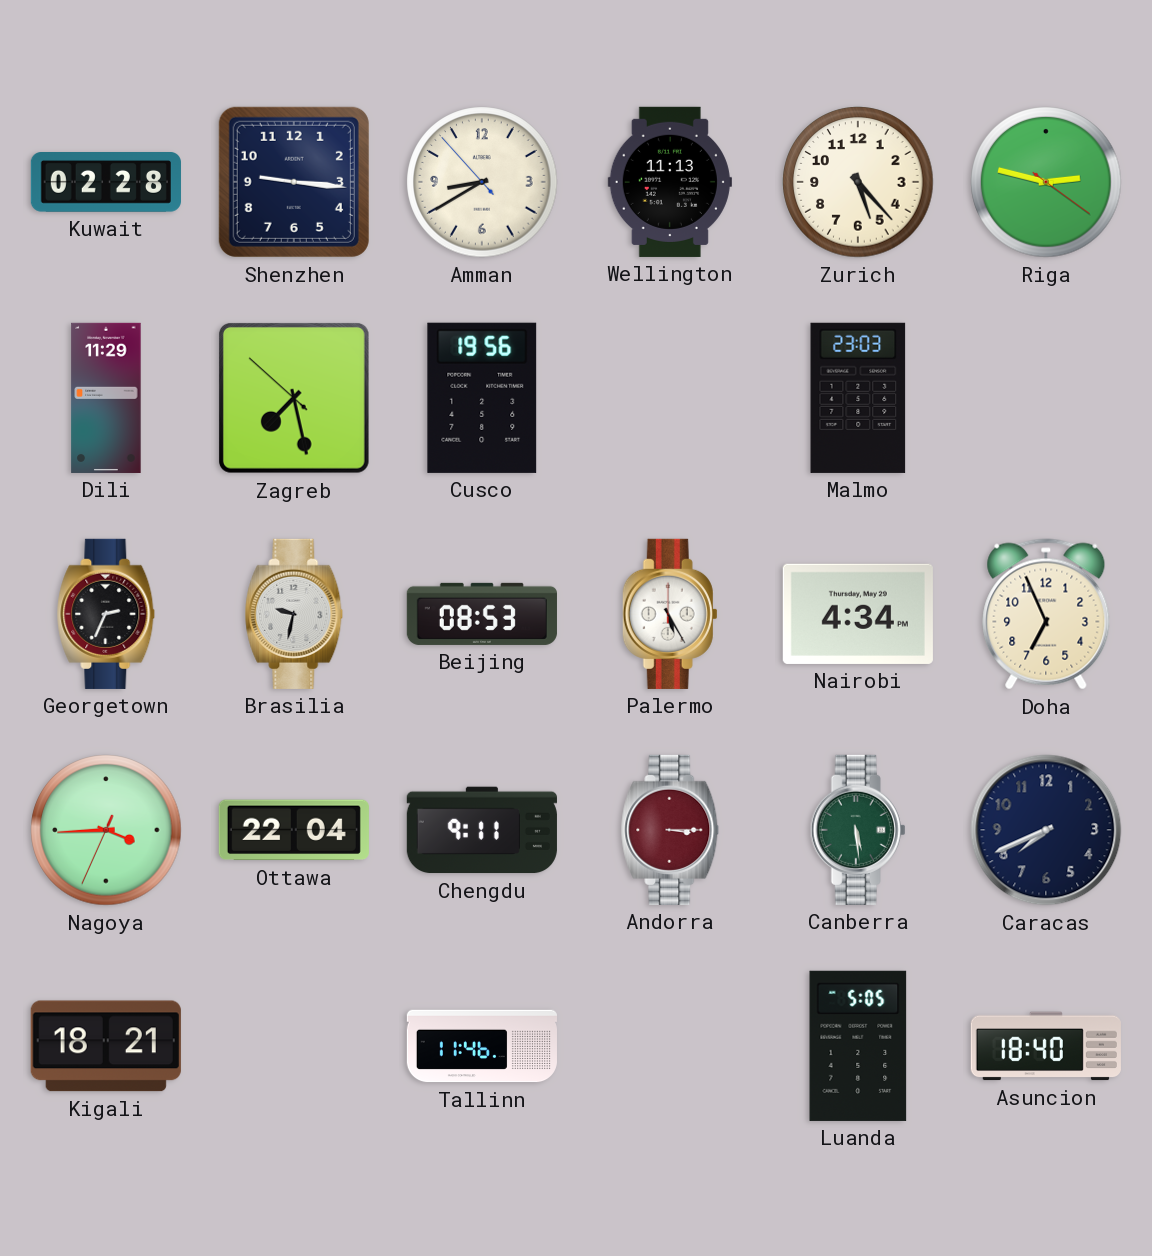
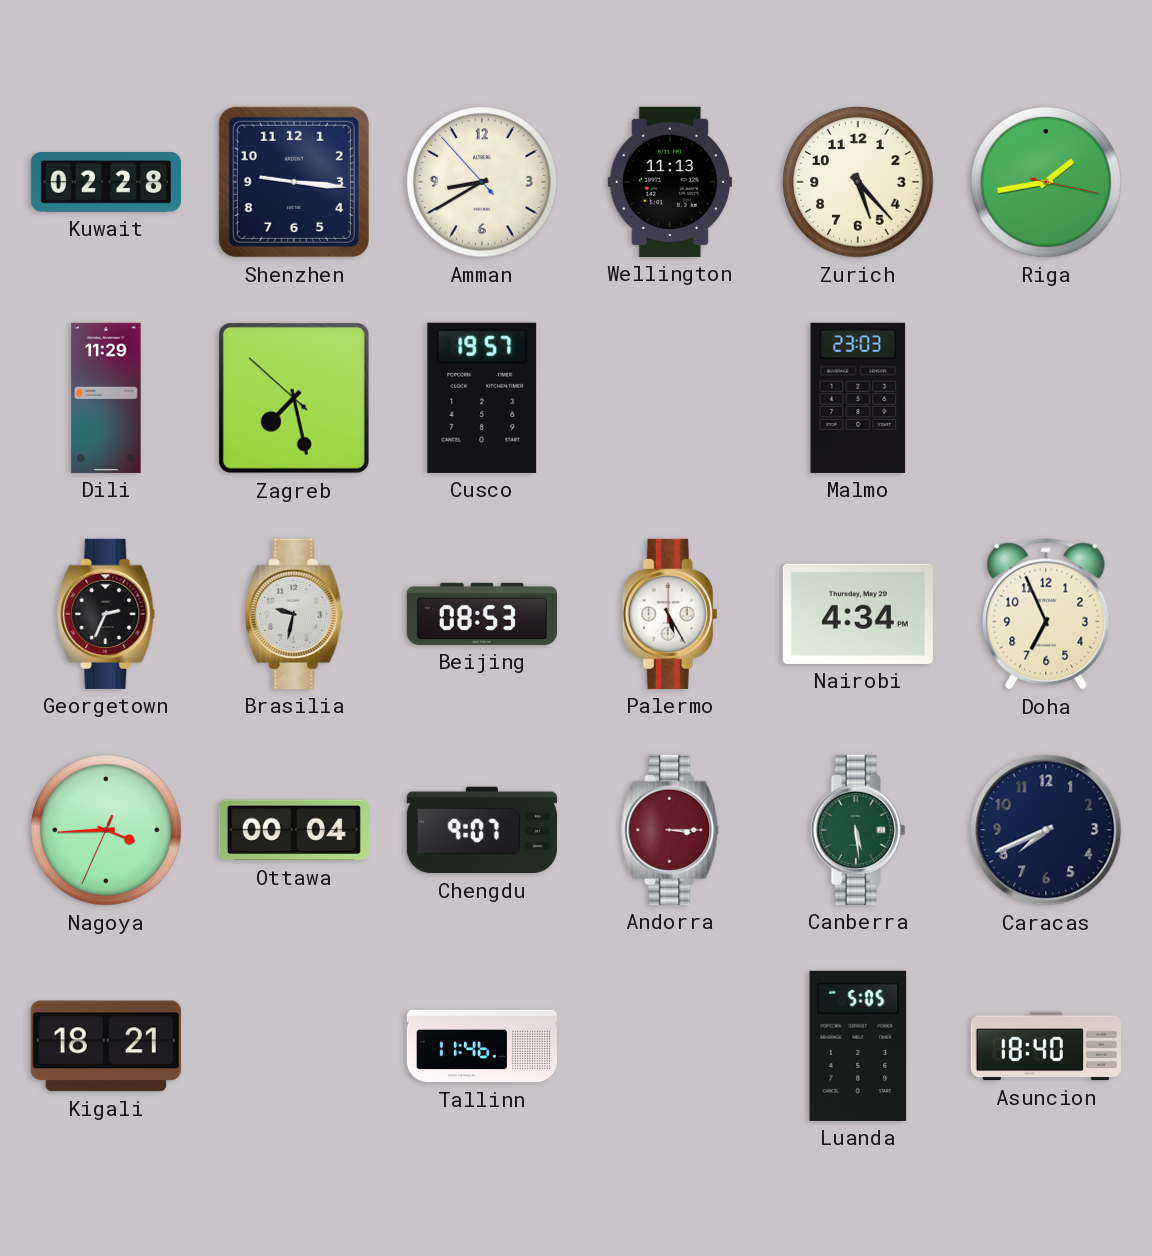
Riga: 2:47 -> 1:43
Cusco: 19:56 -> 19:57
Ottawa: 22:04 -> 00:04
Chengdu: 9:11 -> 9:07
